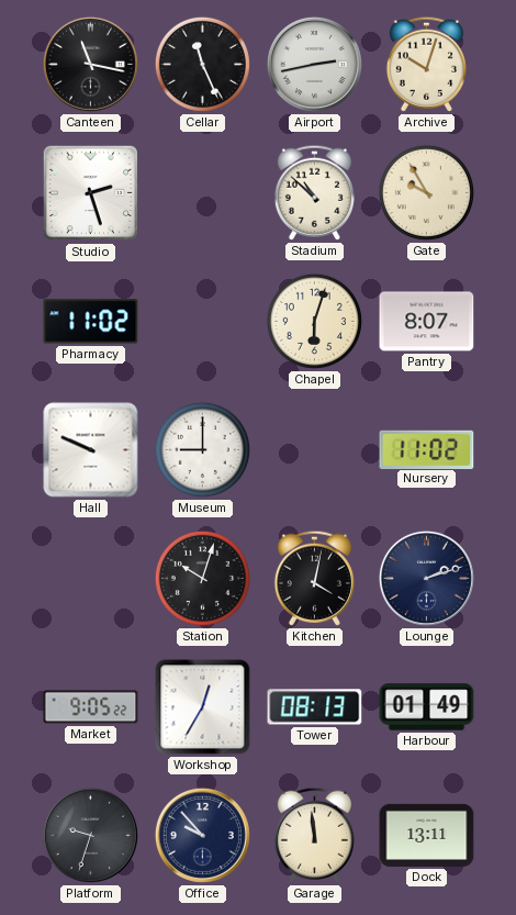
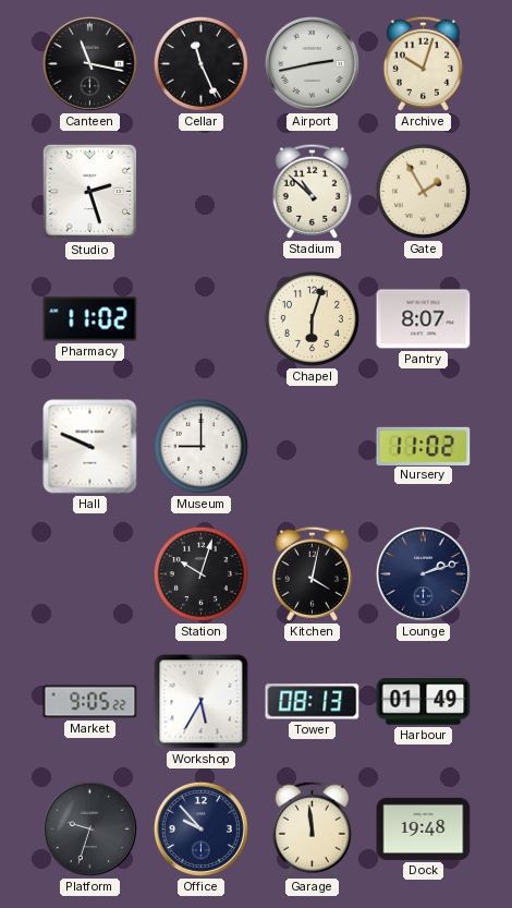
Gate: 9:55 -> 1:55
Workshop: 12:35 -> 5:35
Dock: 13:11 -> 19:48
